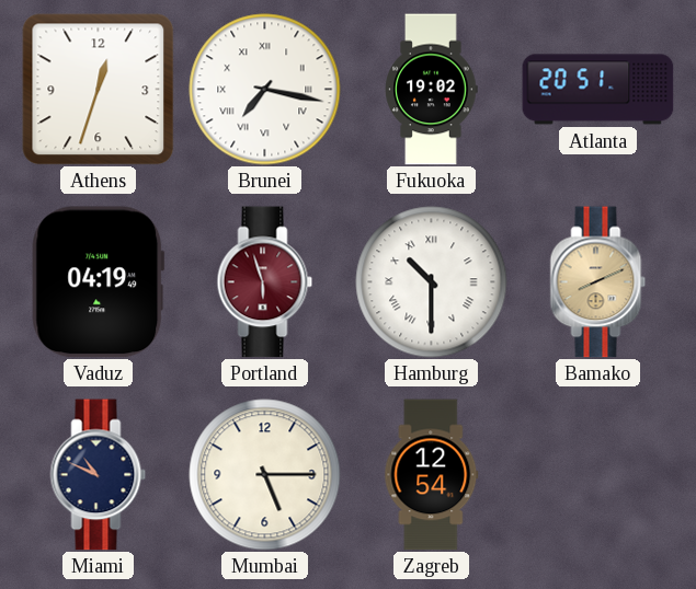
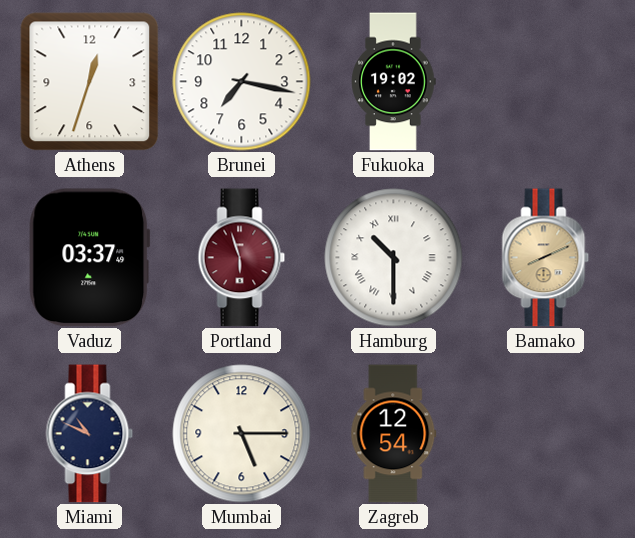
Brunei numerals: Roman -> Arabic
Atlanta: 20:51 -> none
Vaduz: 04:19 -> 03:37
